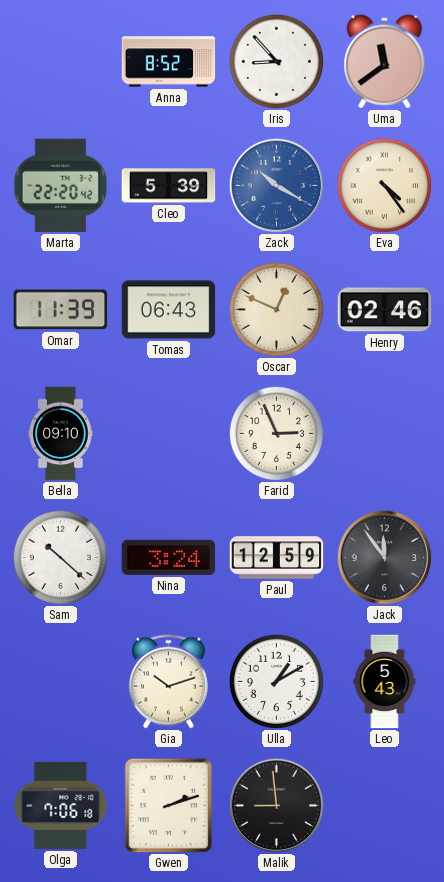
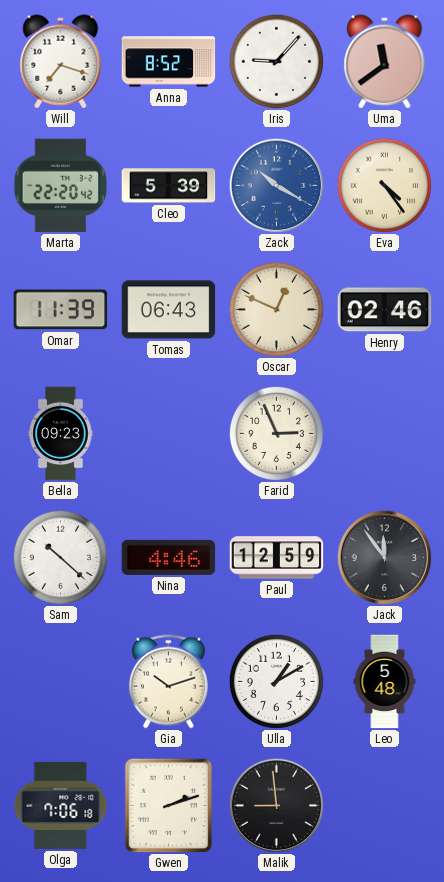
Will: none -> 7:18
Iris: 8:53 -> 9:07
Bella: 09:10 -> 09:23
Nina: 3:24 -> 4:46
Leo: 5:43 -> 5:48
